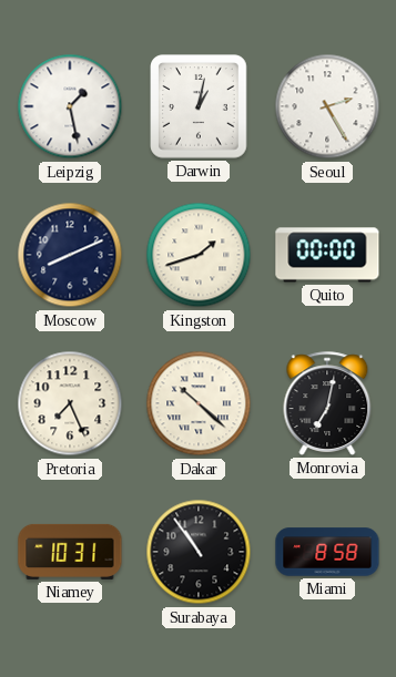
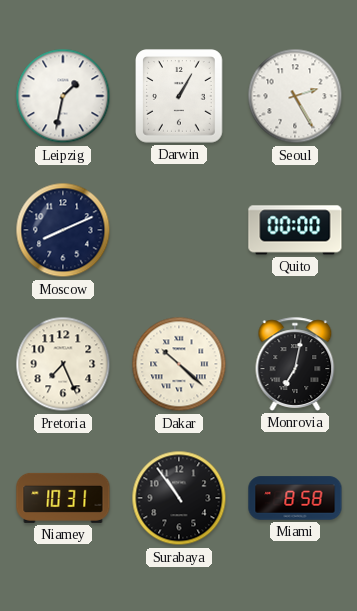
Leipzig: 1:28 -> 1:32
Darwin: 1:02 -> 1:05
Kingston: 1:42 -> none
